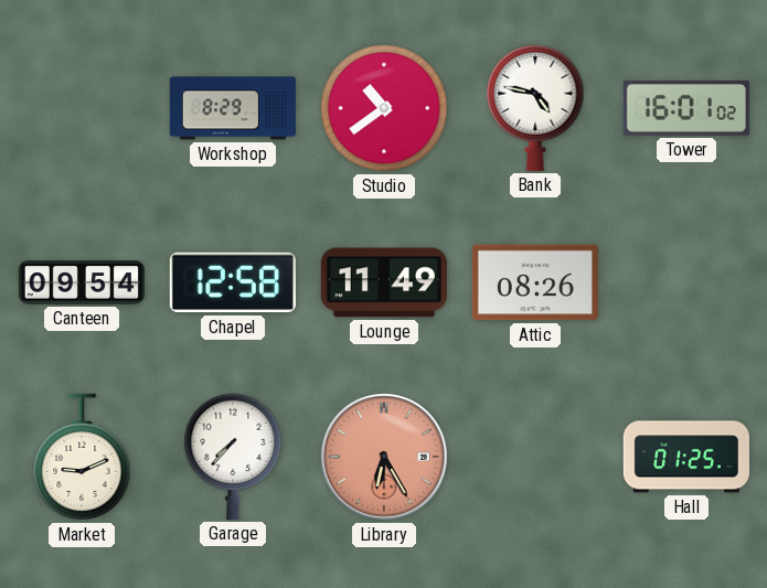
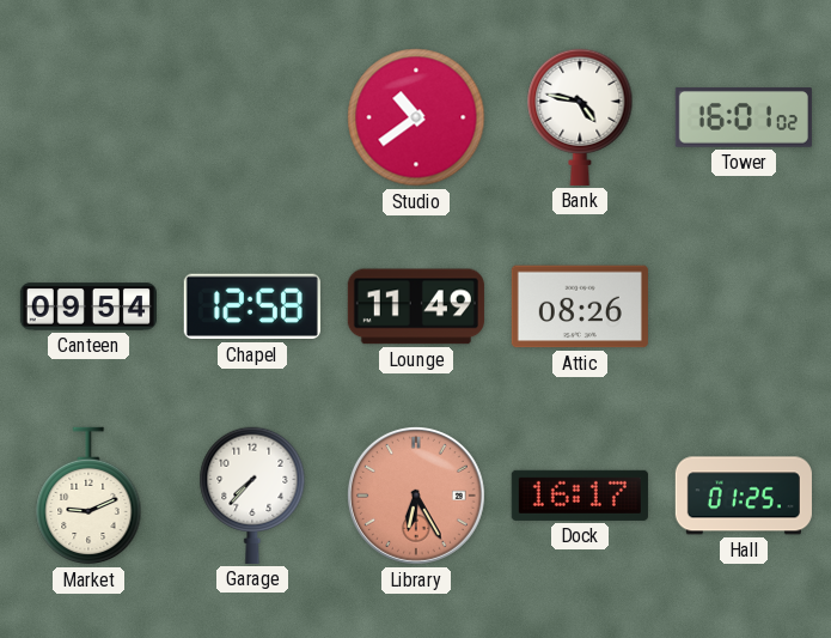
Workshop: 8:29 -> none
Dock: none -> 16:17
